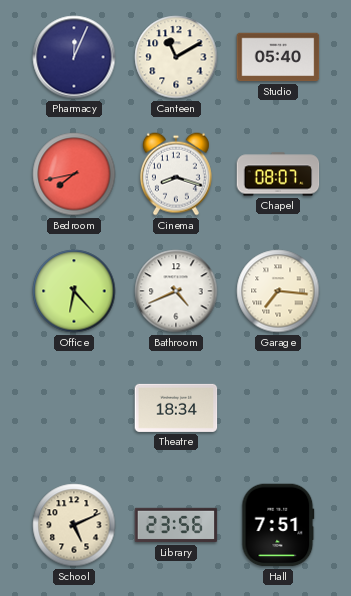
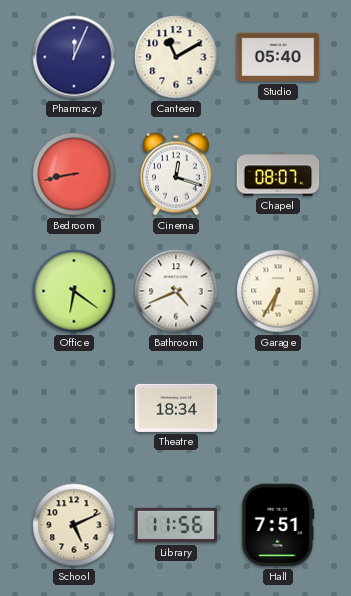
Bedroom: 7:43 -> 8:43
Cinema: 8:18 -> 12:18
Office: 6:23 -> 6:21
Garage: 7:16 -> 6:35
Library: 23:56 -> 11:56
